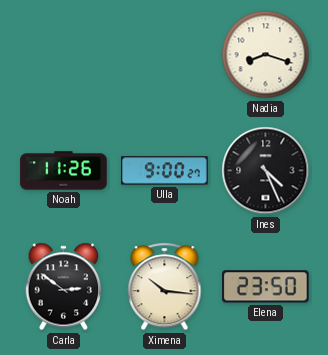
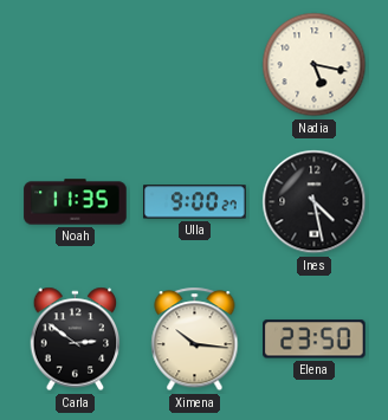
Nadia: 8:18 -> 5:17
Noah: 11:26 -> 11:35
Ines: 4:26 -> 4:28
